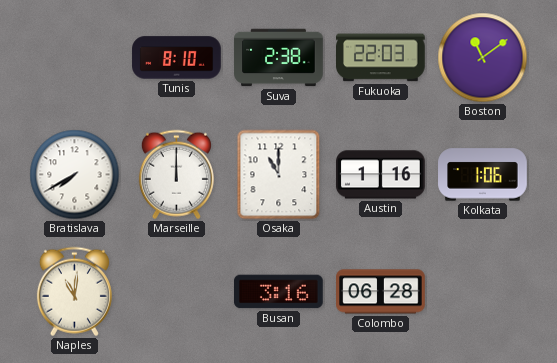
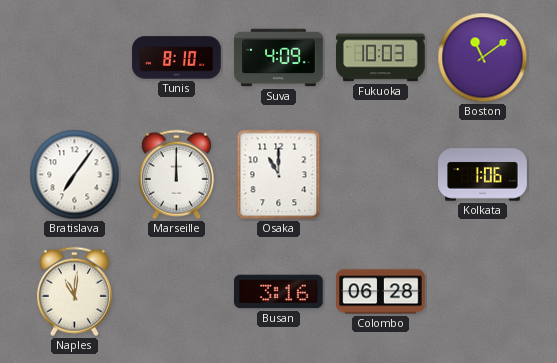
Suva: 2:38 -> 4:09
Fukuoka: 22:03 -> 10:03
Bratislava: 7:40 -> 7:06
Austin: 1:16 -> none
